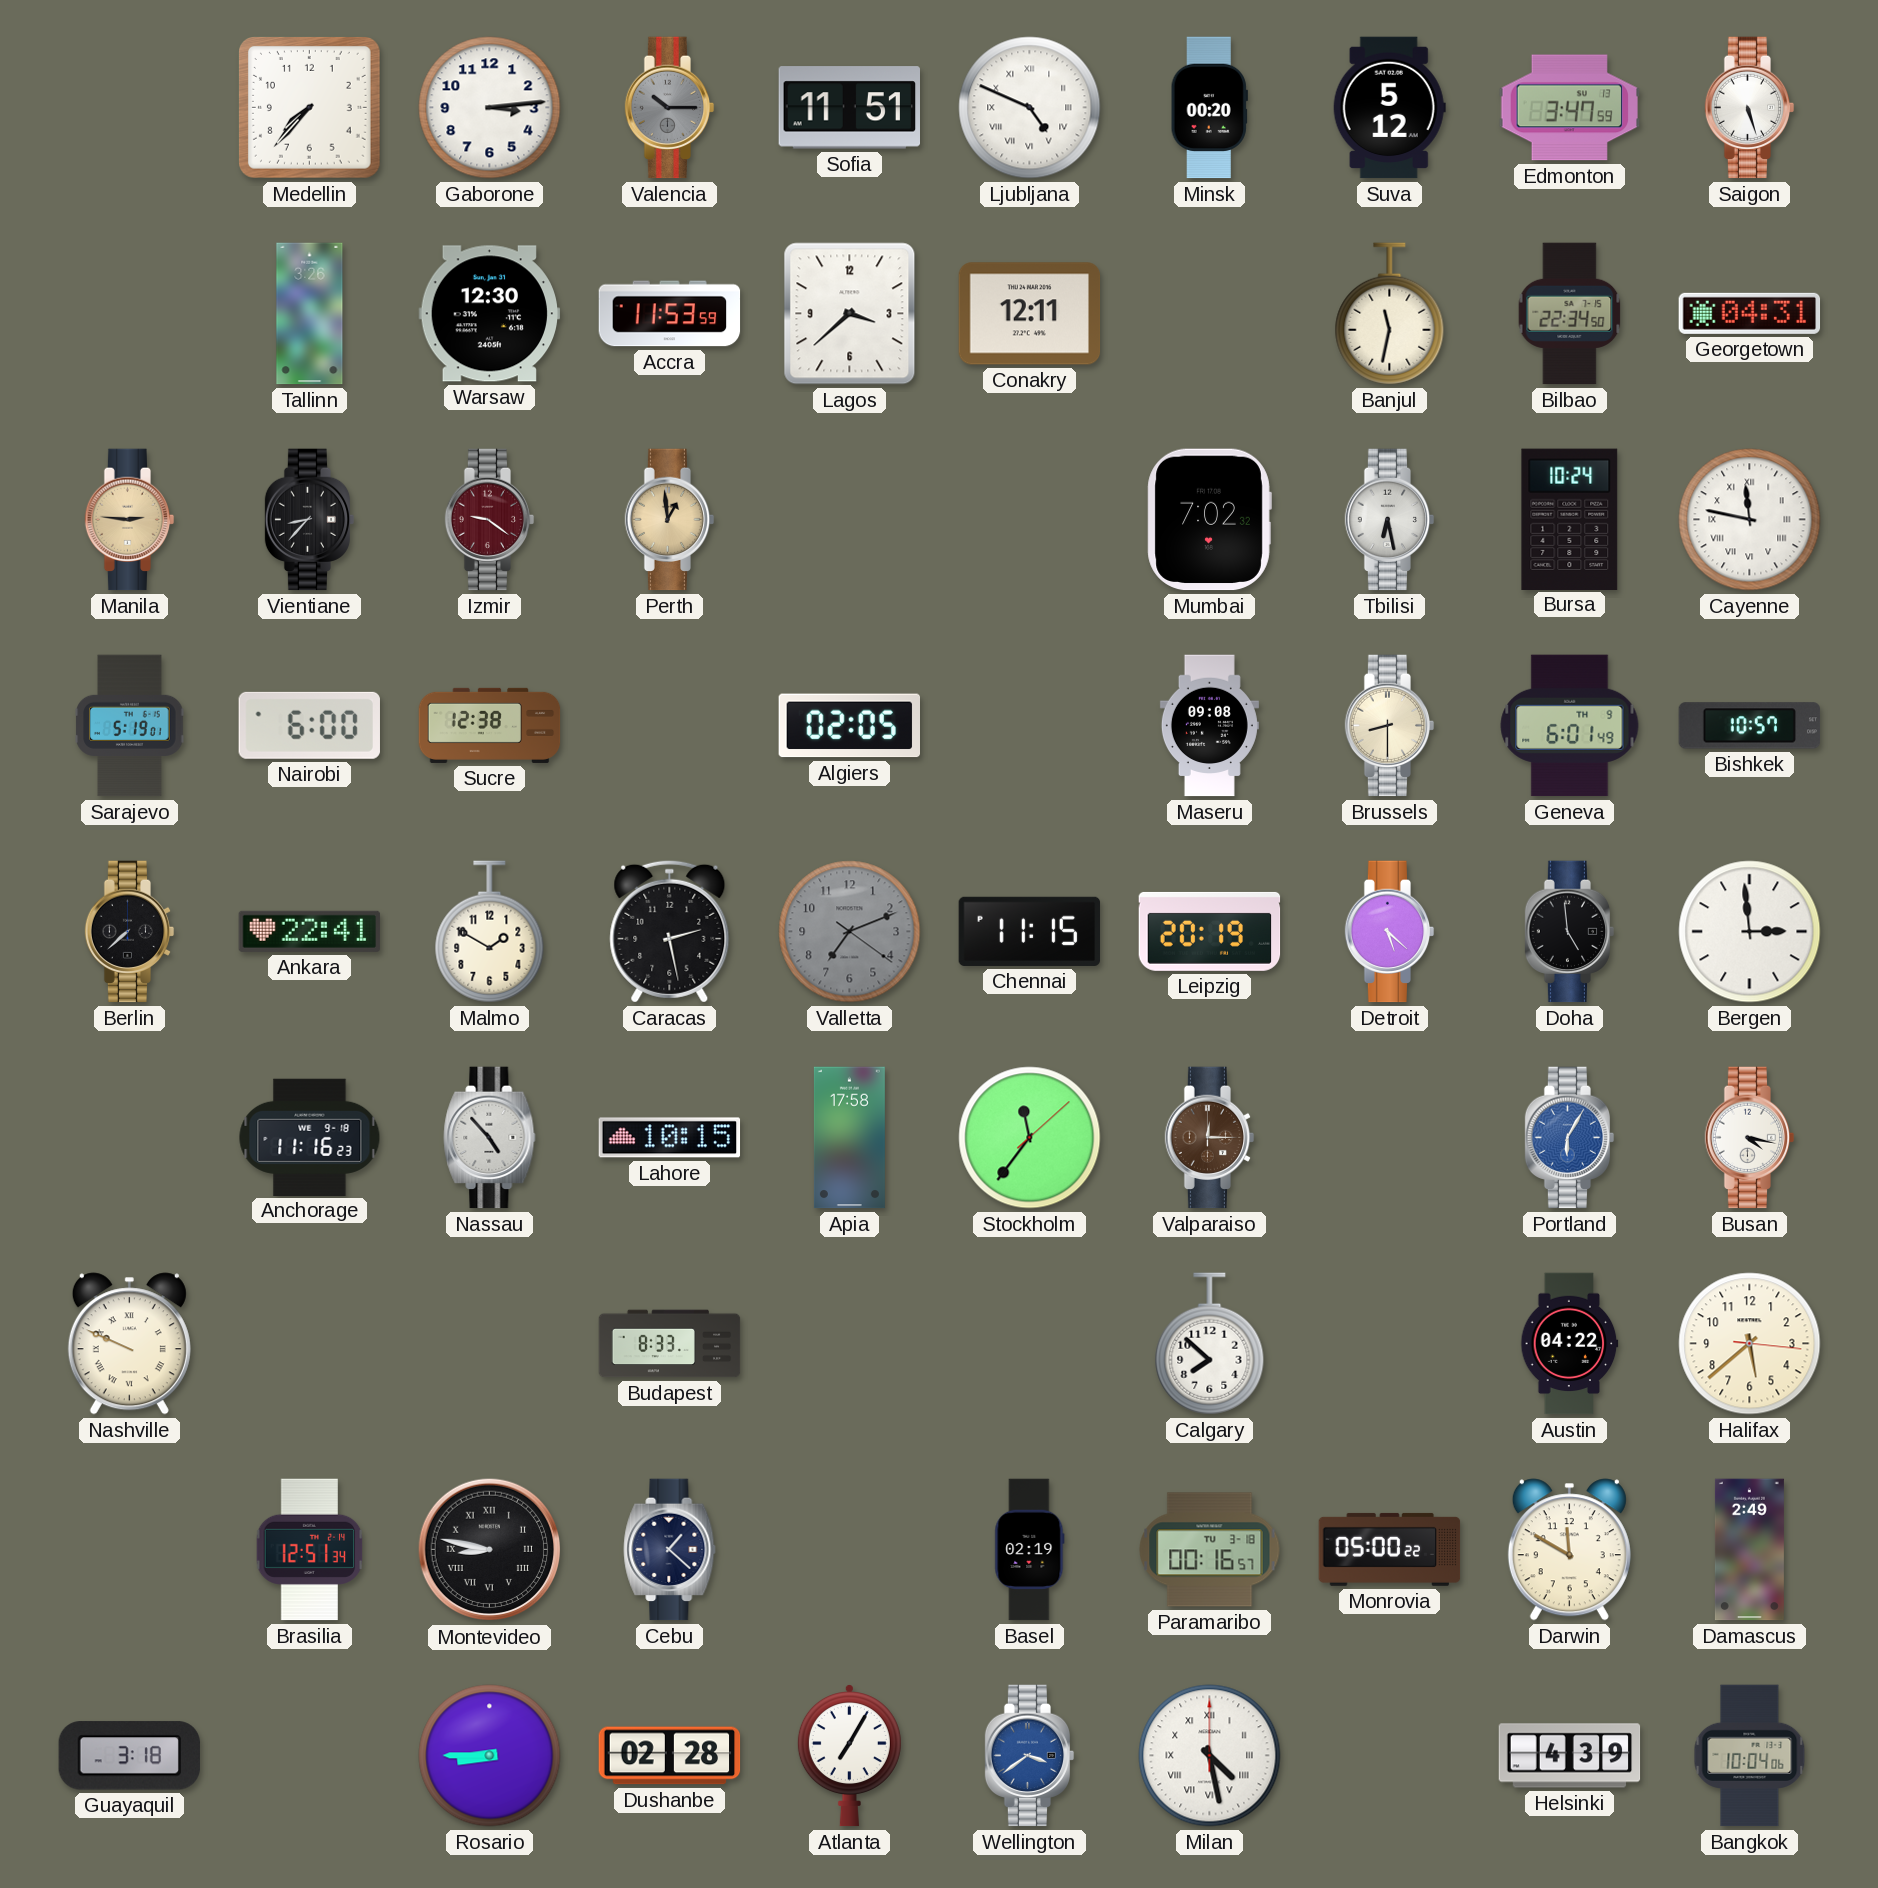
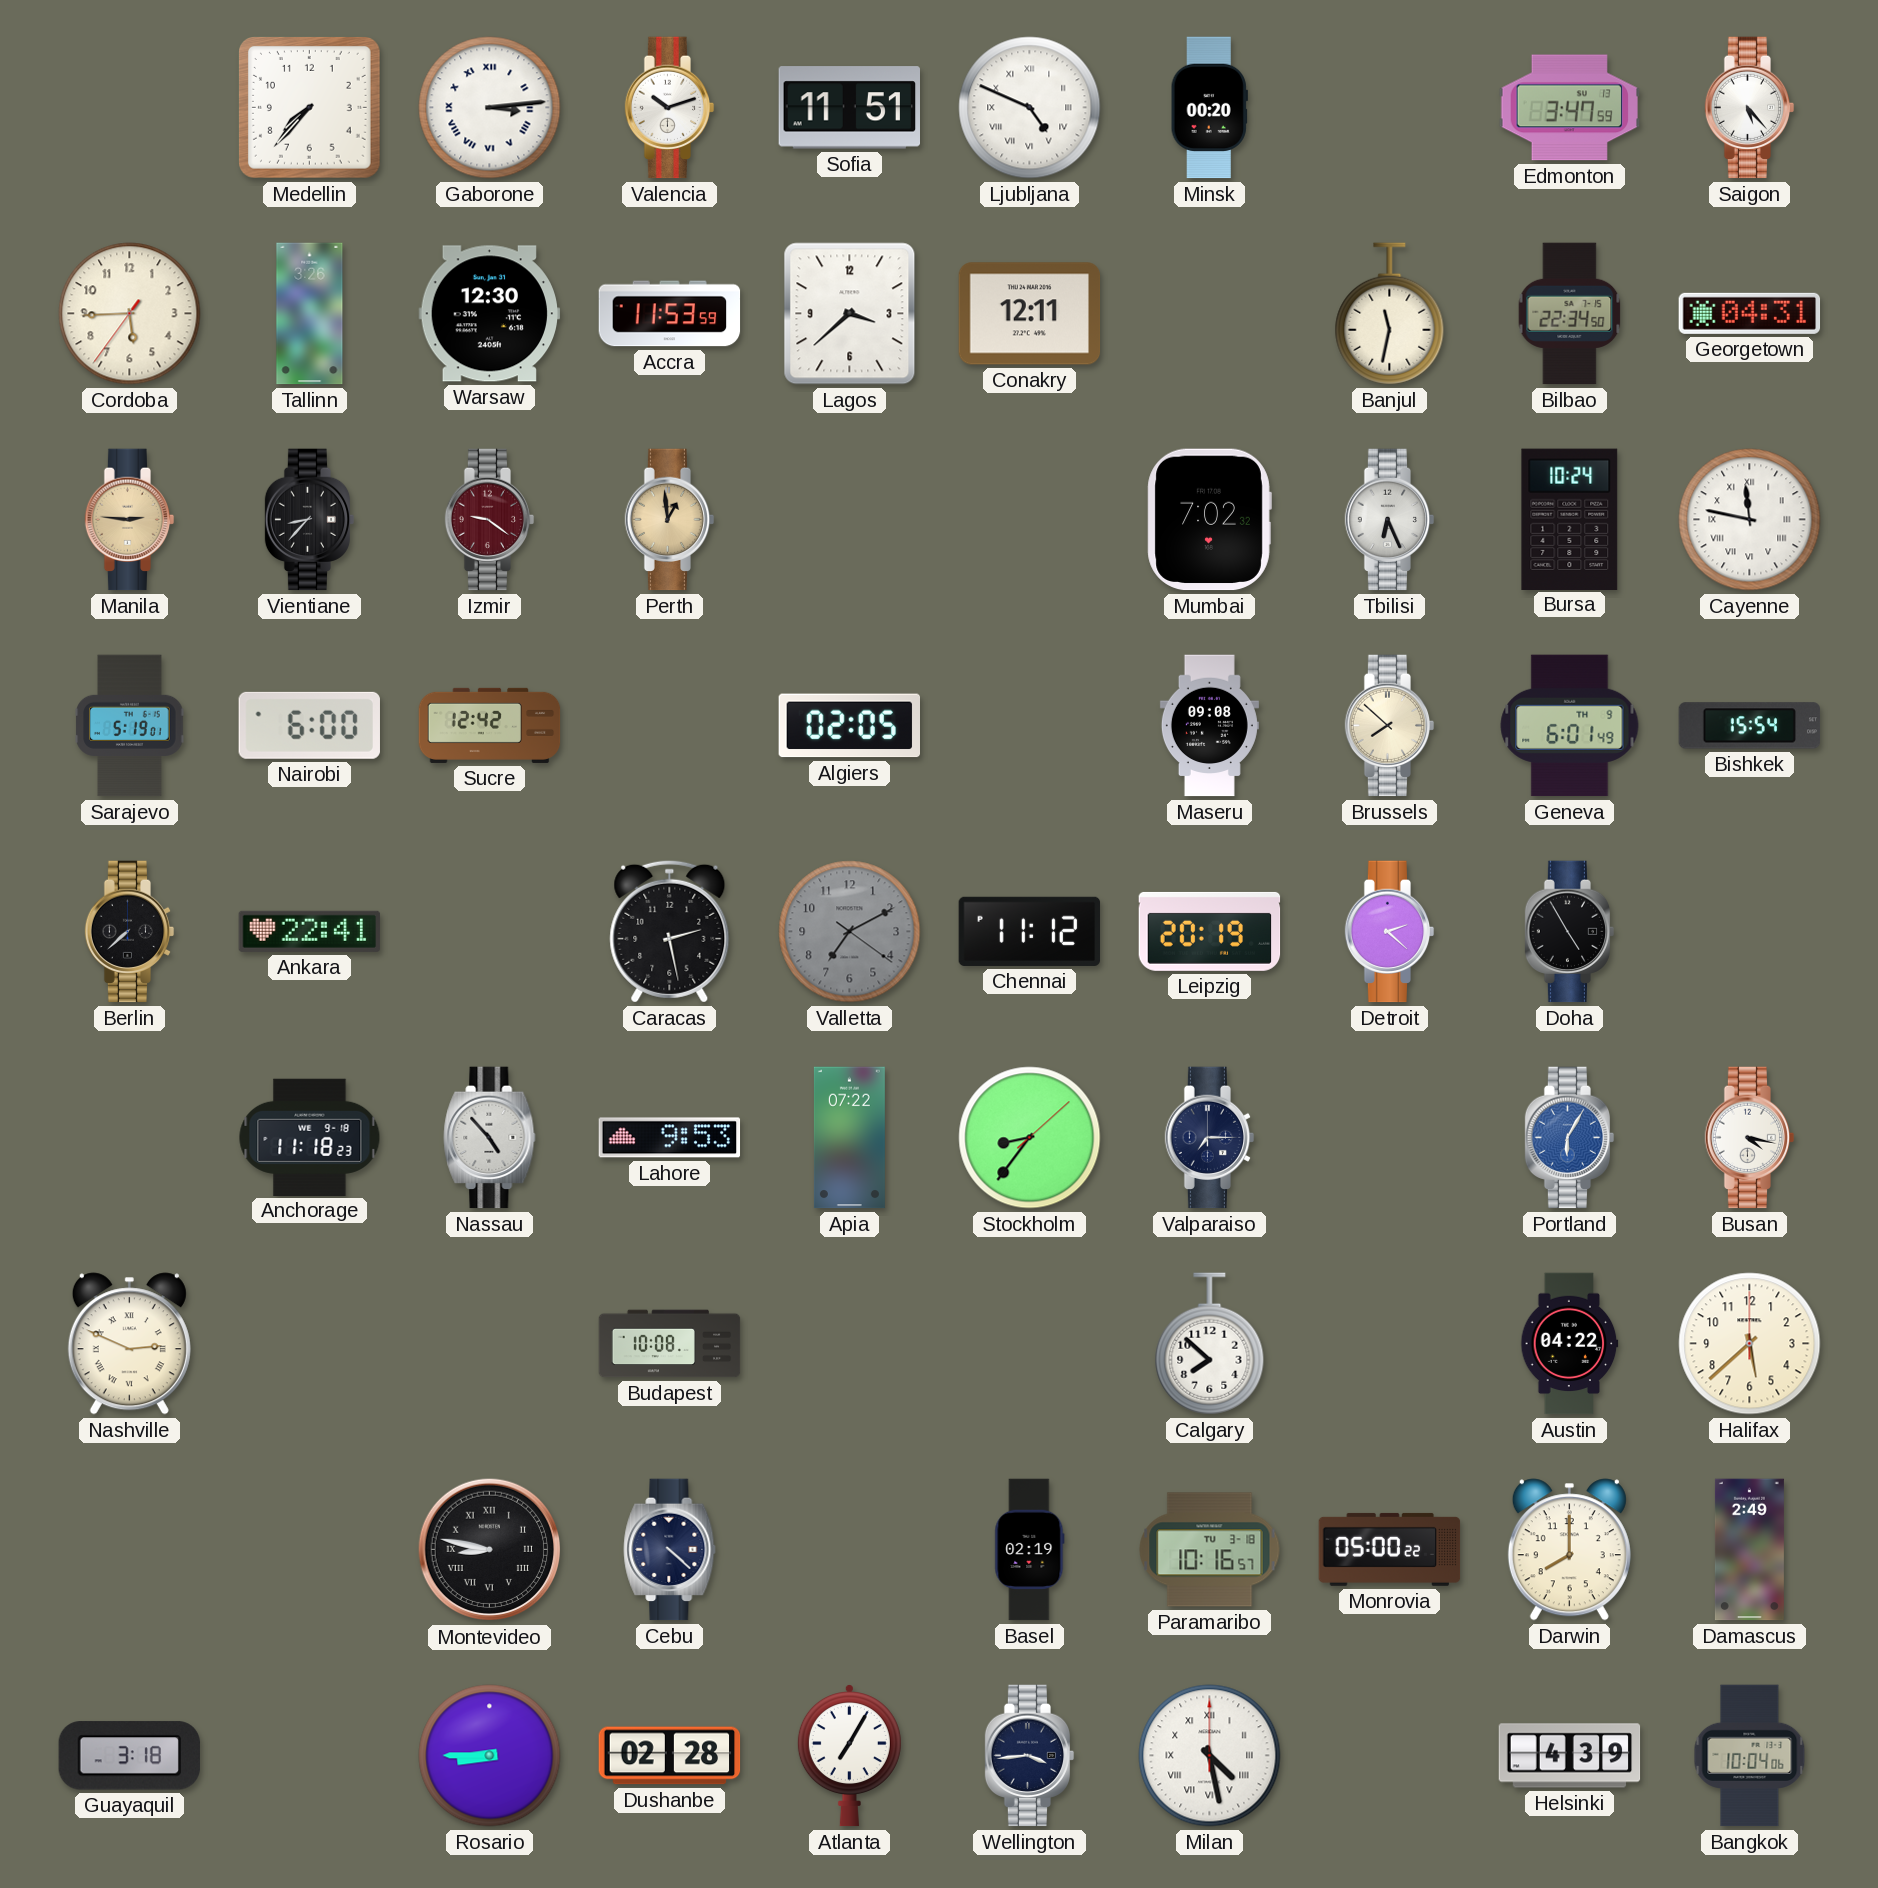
Gaborone numerals: Arabic -> Roman
Valencia: 10:15 -> 10:12
Valencia dial: grey -> white
Suva: 5:12 -> none
Saigon: 5:27 -> 5:23
Cordoba: none -> 5:44
Tbilisi: 6:28 -> 6:26
Sucre: 12:38 -> 12:42
Brussels: 8:30 -> 7:52
Bishkek: 10:57 -> 15:54
Malmo: 1:50 -> none
Valletta: 7:11 -> 7:10
Chennai: 11:15 -> 11:12
Detroit: 5:22 -> 2:22
Doha: 4:59 -> 4:55
Bergen: 2:59 -> none
Anchorage: 11:16 -> 11:18
Lahore: 10:15 -> 9:53
Apia: 17:58 -> 07:22
Stockholm: 11:36 -> 8:36
Valparaiso: 12:15 -> 7:15
Valparaiso dial: brown -> navy
Nashville: 9:49 -> 2:49
Budapest: 8:33 -> 10:08
Halifax: 5:38:16 -> 5:38:00
Brasilia: 12:51 -> none
Cebu: 1:22 -> 4:22
Paramaribo: 00:16 -> 10:16
Darwin: 11:50 -> 8:00
Wellington: 3:39 -> 3:44
Wellington dial: blue -> navy
